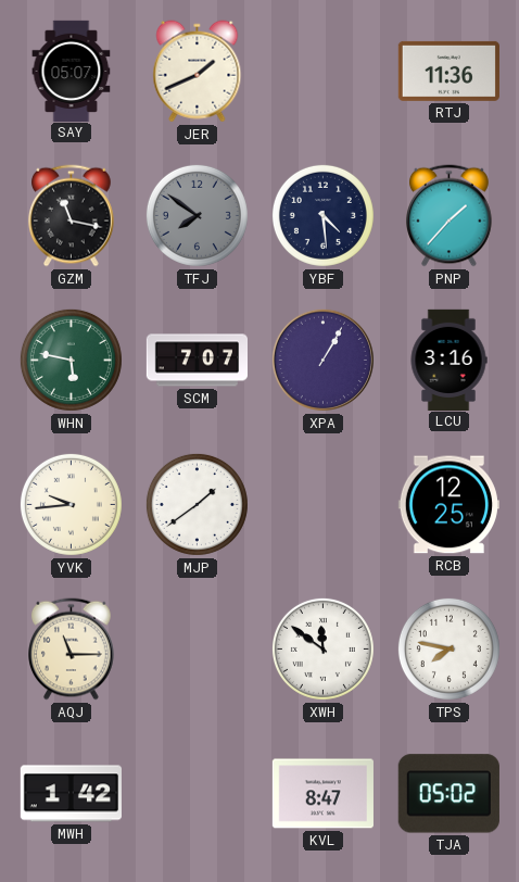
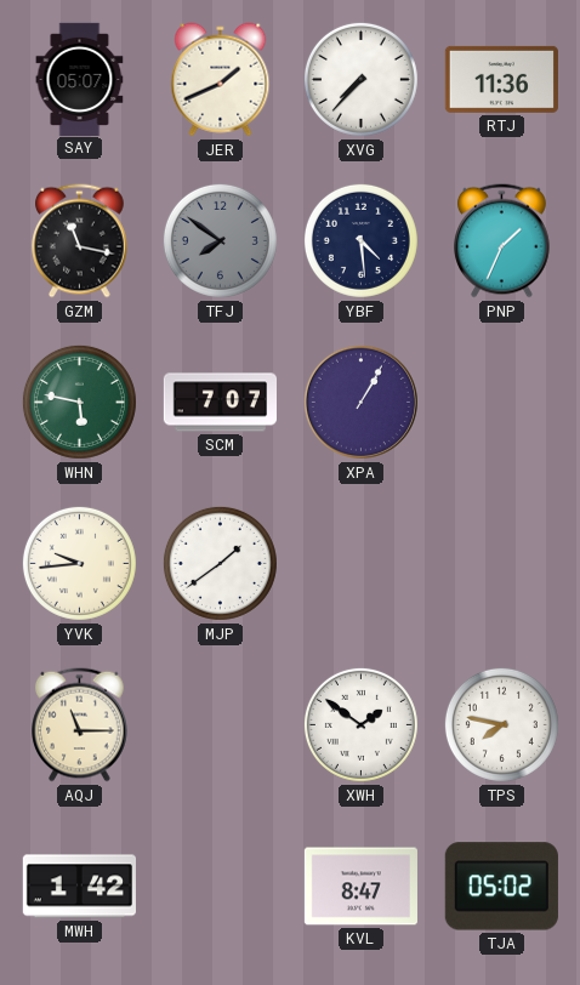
XVG: none -> 7:37
PNP: 1:37 -> 1:34
LCU: 3:16 -> none
RCB: 12:25 -> none
XWH: 11:51 -> 1:51
